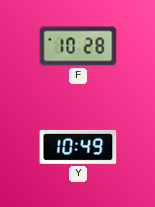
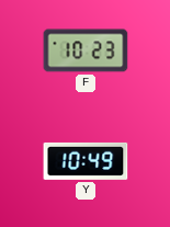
F: 10:28 -> 10:23
